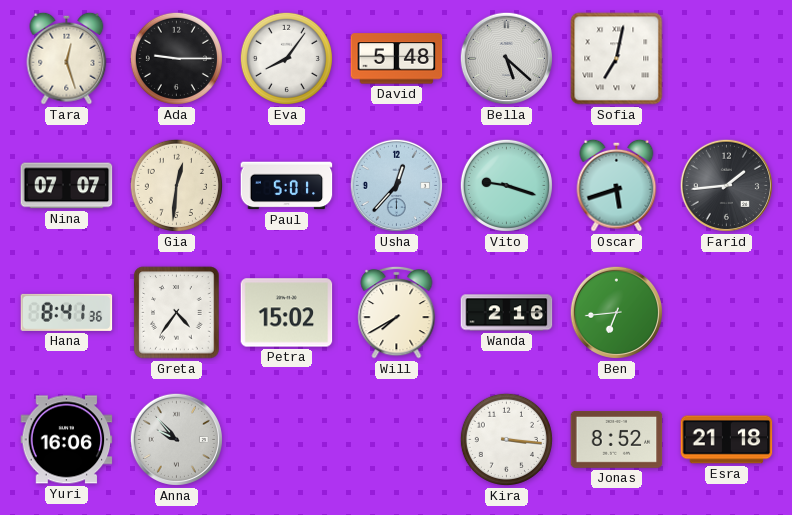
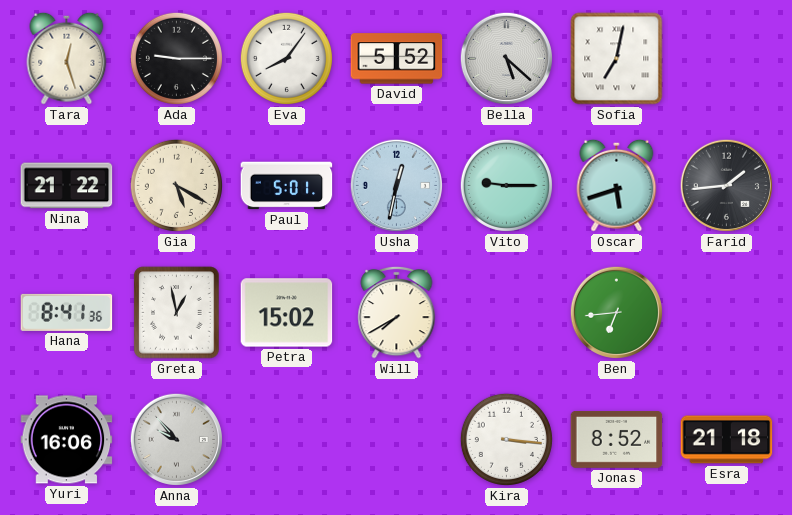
David: 5:48 -> 5:52
Nina: 07:07 -> 21:22
Gia: 12:31 -> 5:20
Usha: 12:37 -> 12:32
Vito: 9:18 -> 9:15
Greta: 4:36 -> 12:58
Wanda: 2:16 -> none
